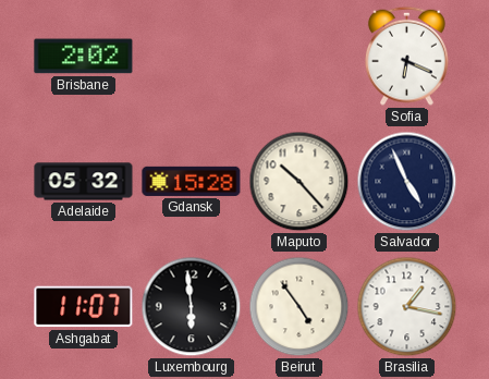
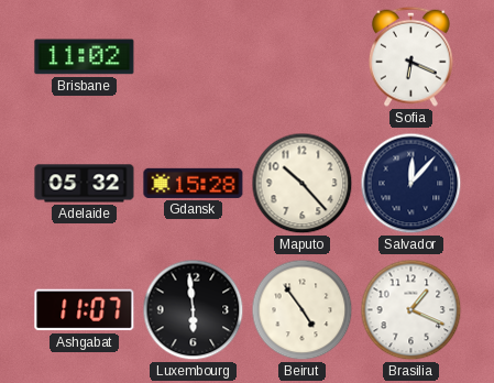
Brisbane: 2:02 -> 11:02
Salvador: 4:56 -> 12:07
Brasilia: 1:17 -> 1:19
